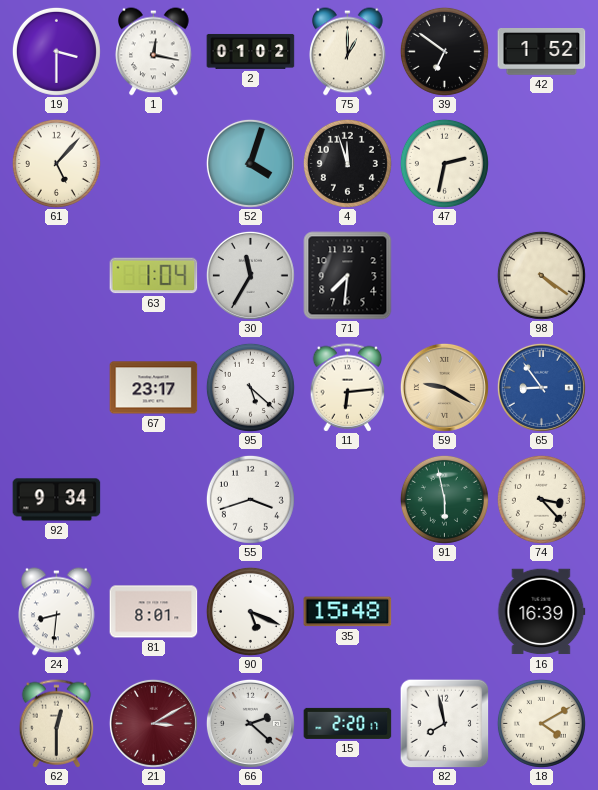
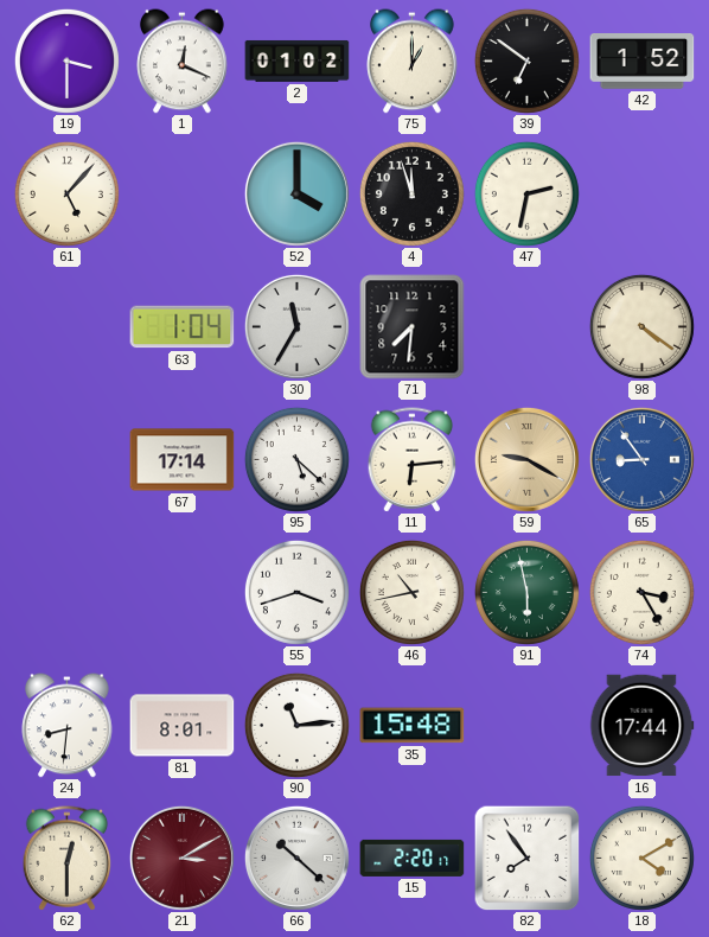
1: 12:17 -> 12:19
52: 4:03 -> 4:00
67: 23:17 -> 17:14
92: 9:34 -> none
46: none -> 10:43
74: 3:23 -> 3:25
90: 5:19 -> 11:14
16: 16:39 -> 17:44
66: 2:22 -> 10:22
82: 7:58 -> 7:54
